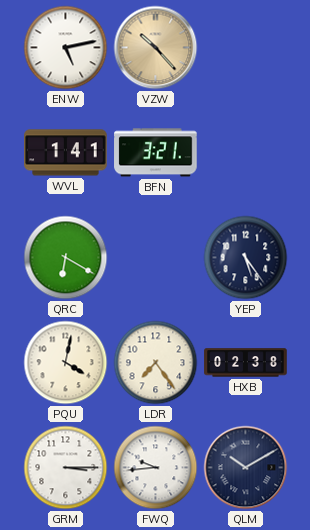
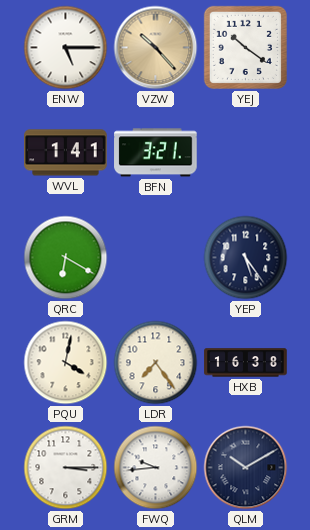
ENW: 5:13 -> 5:15
YEJ: none -> 10:21
HXB: 02:38 -> 16:38
